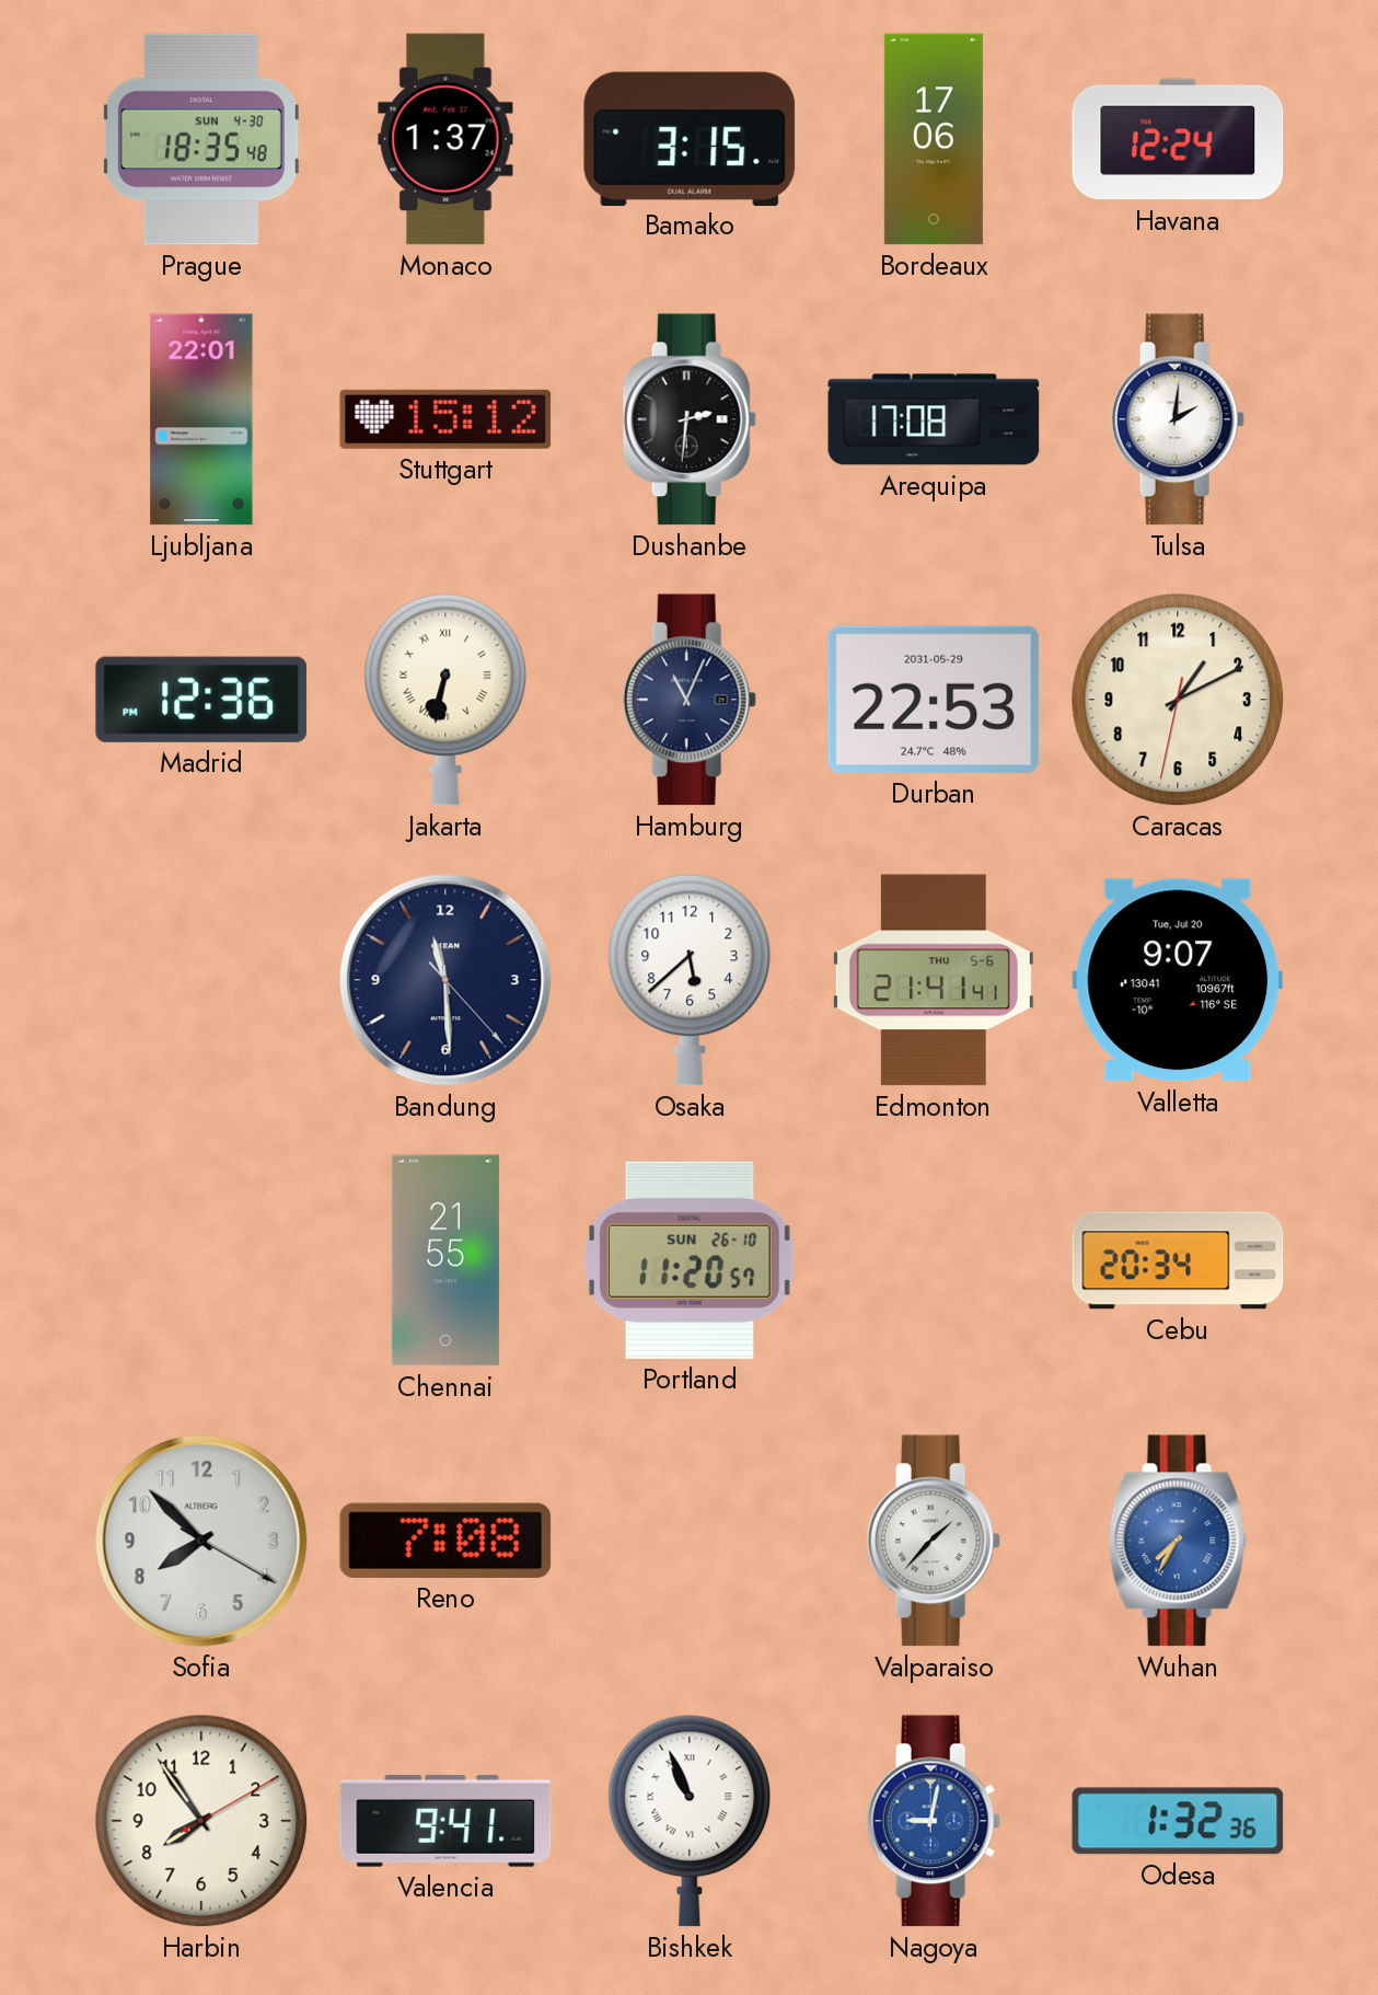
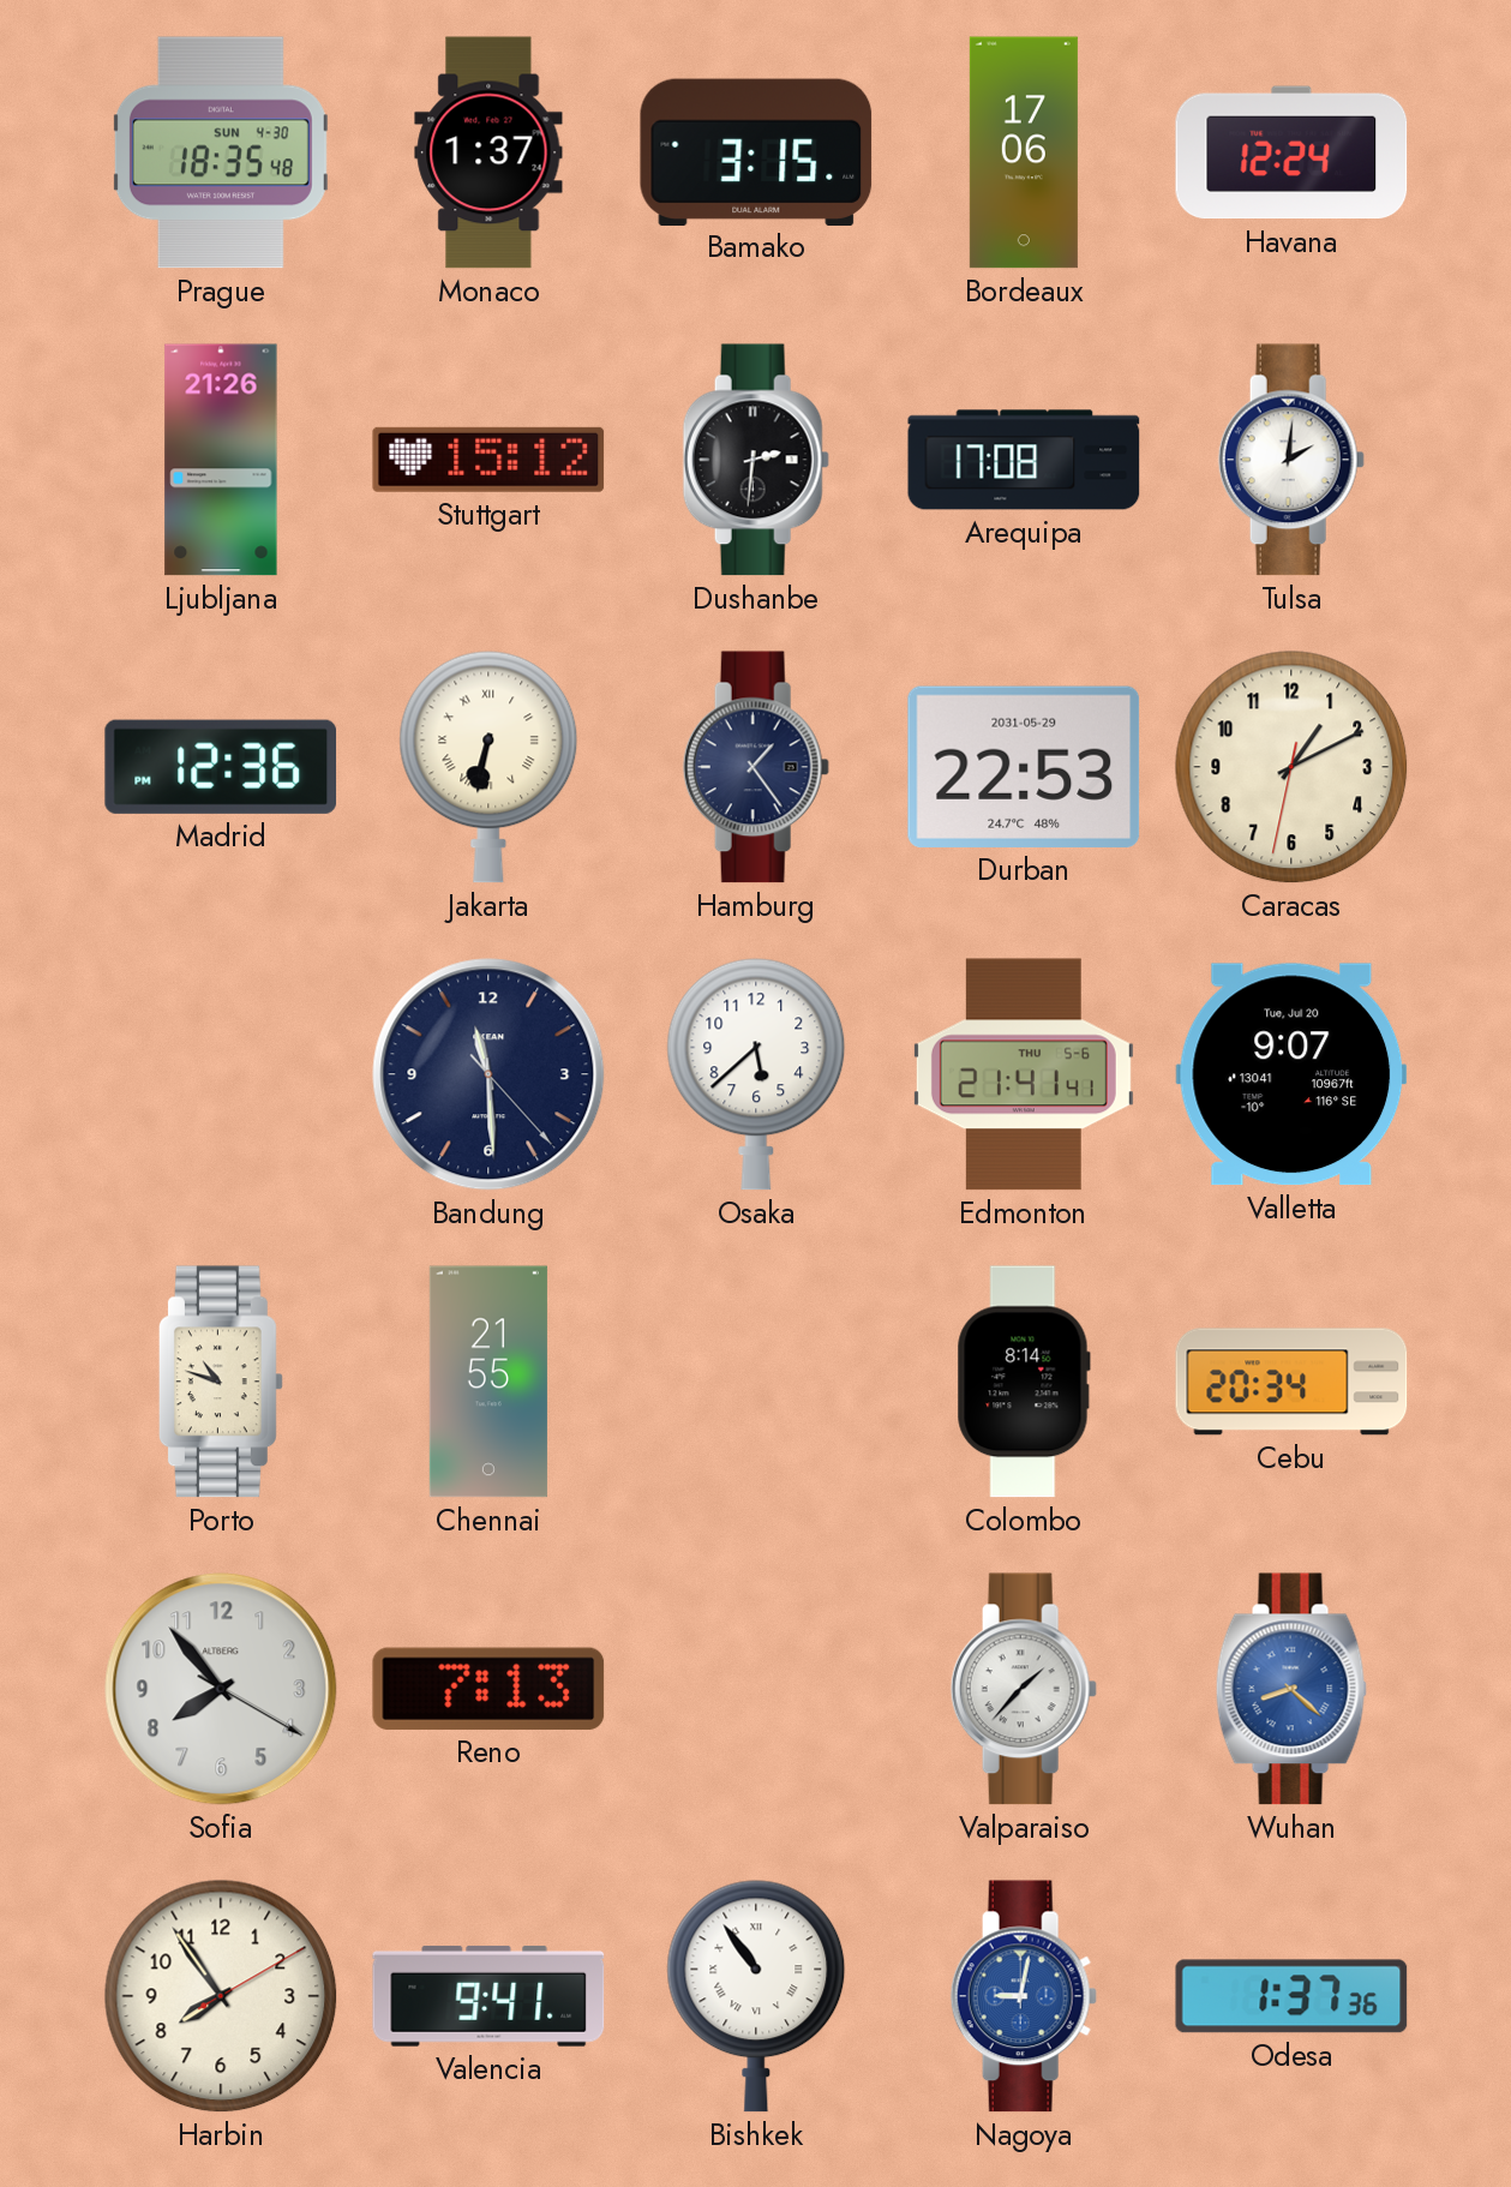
Ljubljana: 22:01 -> 21:26
Hamburg: 11:04 -> 1:24
Porto: none -> 10:48
Portland: 11:20 -> none
Colombo: none -> 8:14
Sofia: 7:52 -> 7:53
Reno: 7:08 -> 7:13
Wuhan: 7:35 -> 8:22
Bishkek: 10:56 -> 10:54
Odesa: 1:32 -> 1:37
